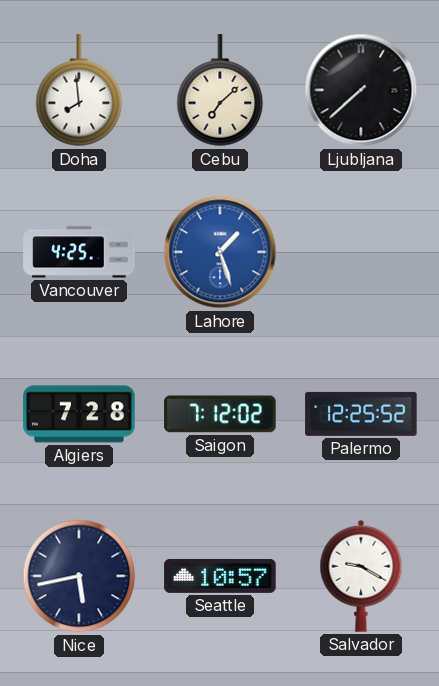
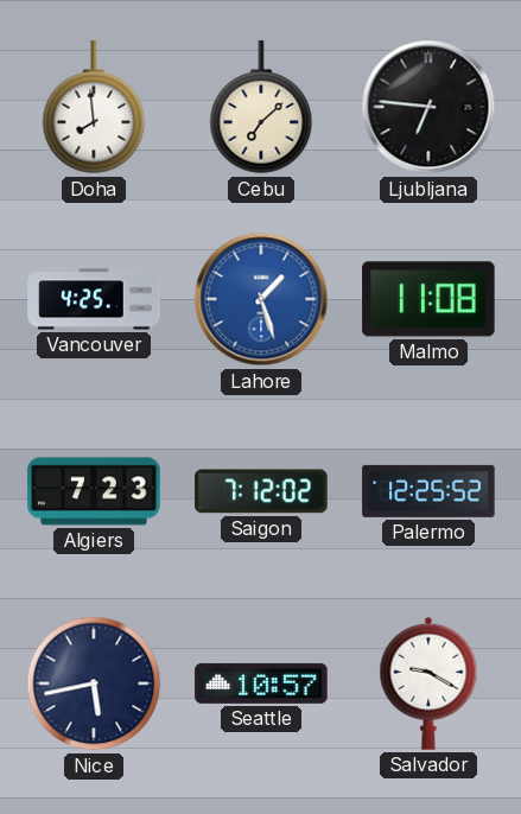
Ljubljana: 7:38 -> 6:46
Malmo: none -> 11:08
Algiers: 7:28 -> 7:23
